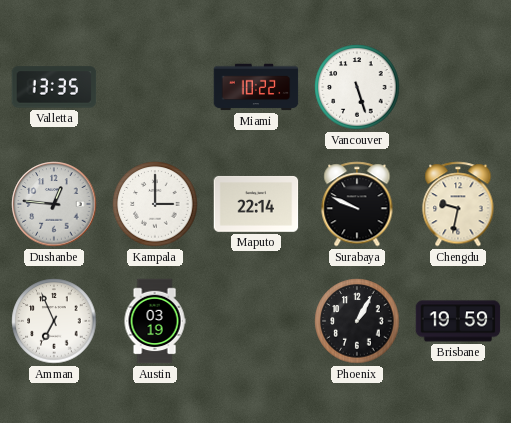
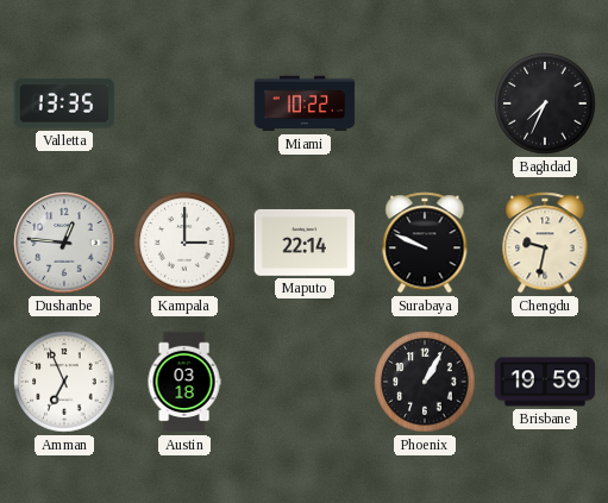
Vancouver: 5:27 -> none
Baghdad: none -> 7:34
Austin: 03:19 -> 03:18
